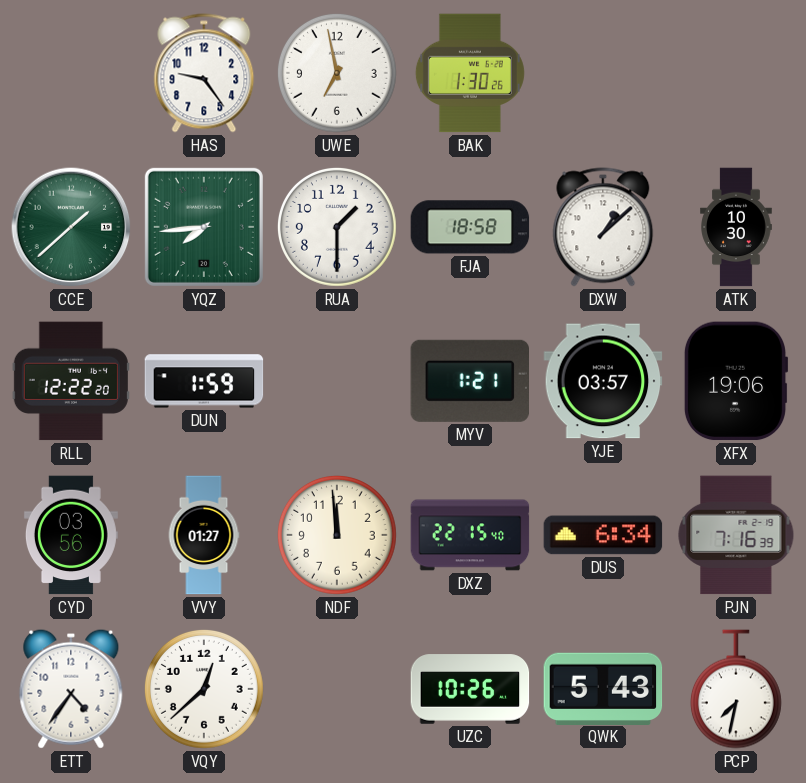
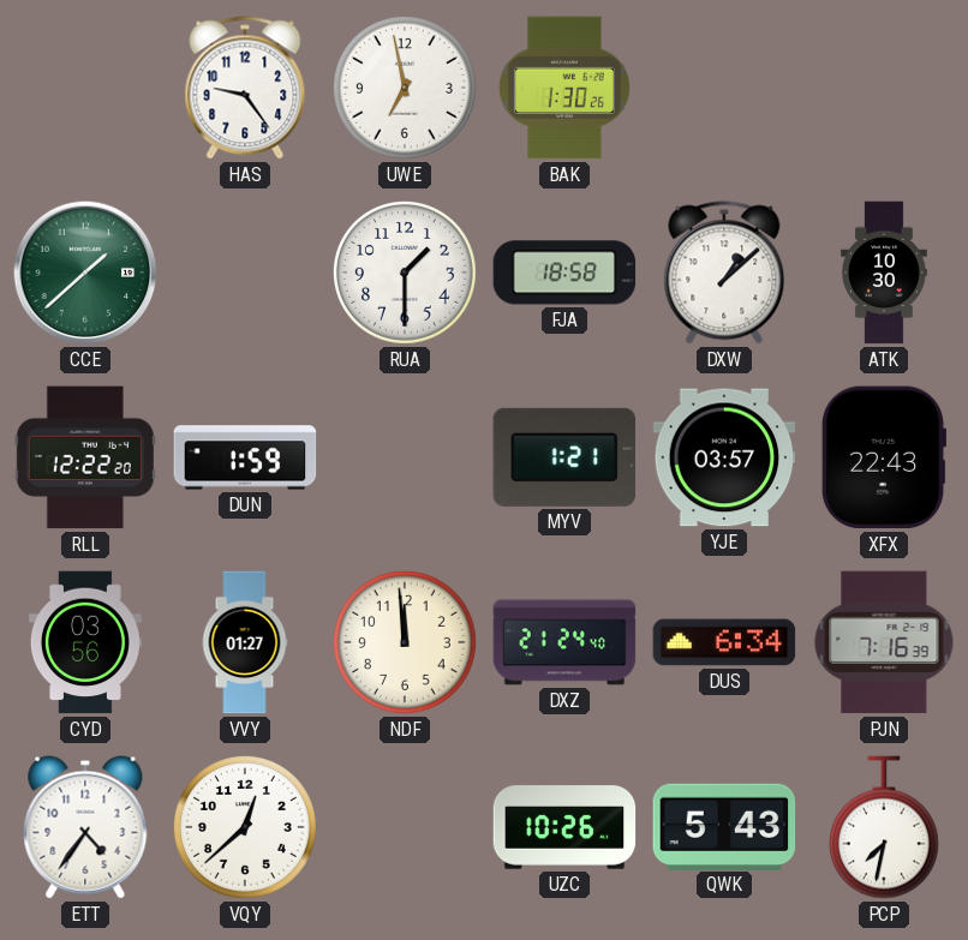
YQZ: 7:44 -> none
XFX: 19:06 -> 22:43
DXZ: 22:15 -> 21:24
